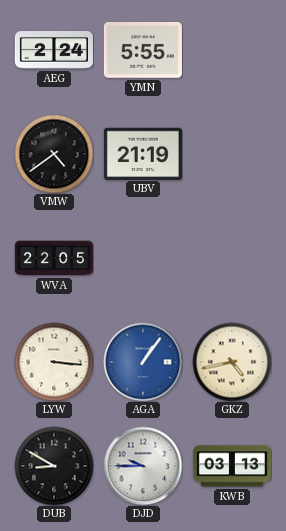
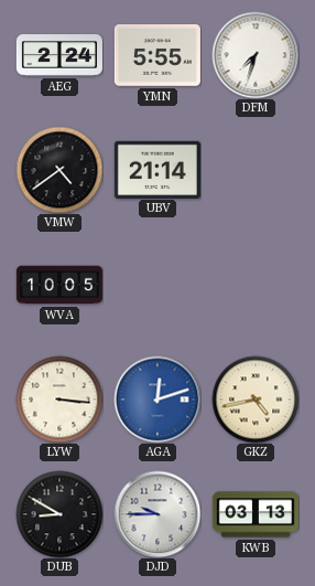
DFM: none -> 7:33
UBV: 21:19 -> 21:14
WVA: 22:05 -> 10:05
AGA: 1:06 -> 12:12
